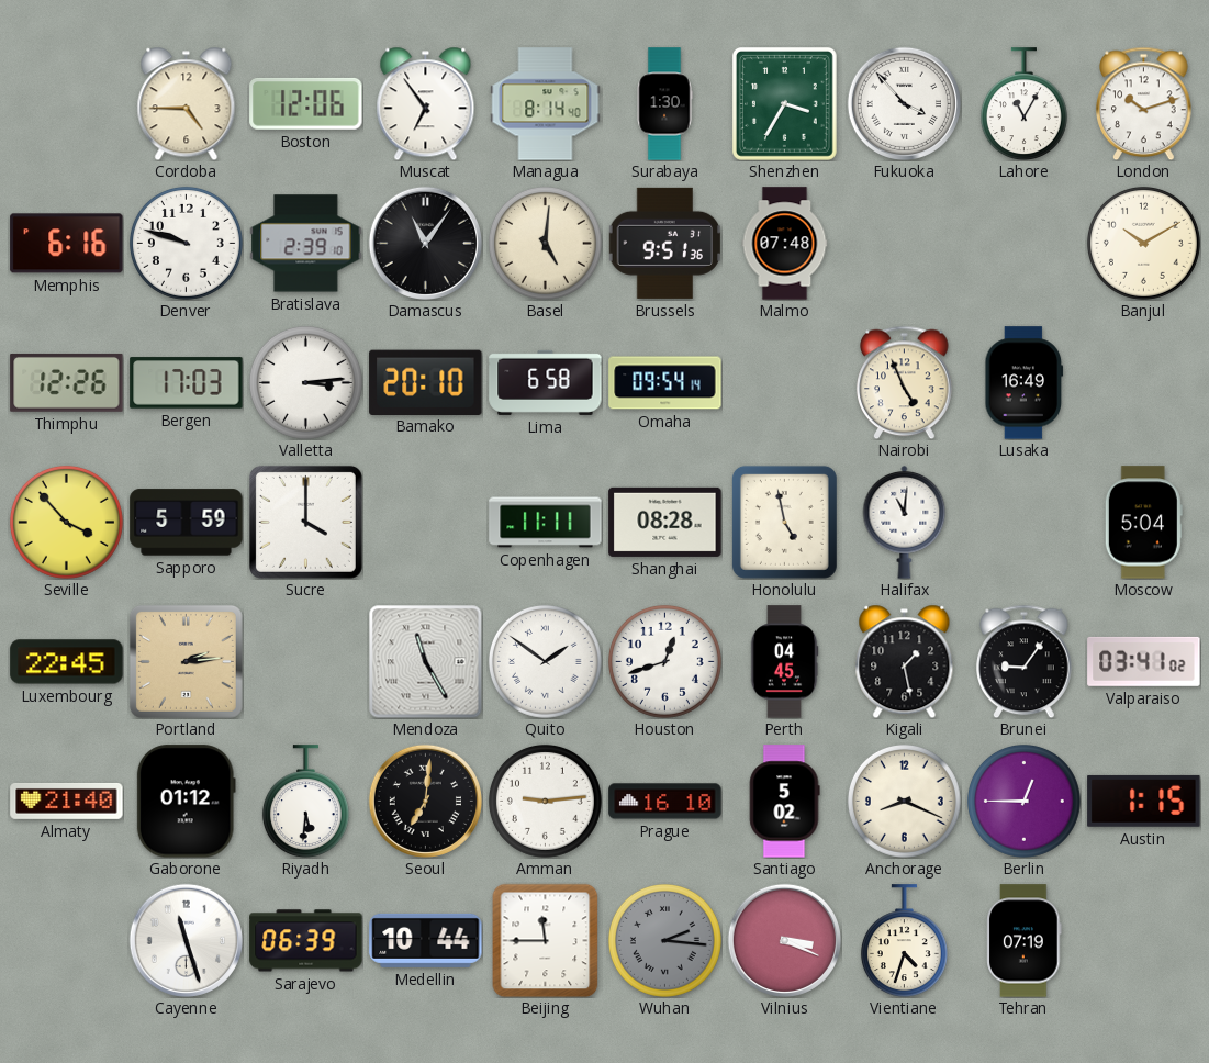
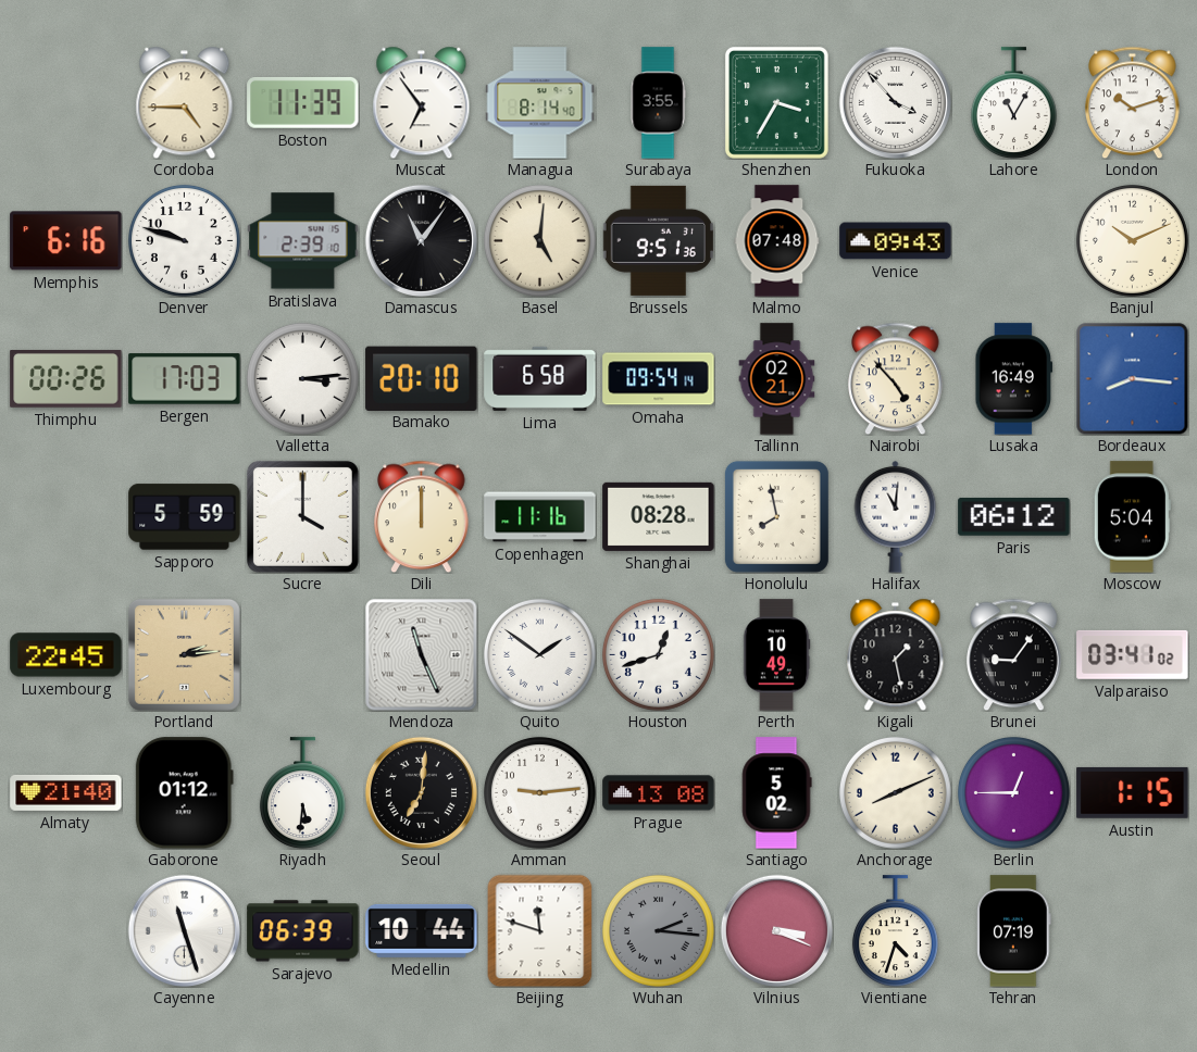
Boston: 12:06 -> 11:39
Surabaya: 1:30 -> 3:55
Venice: none -> 09:43
Banjul: 10:10 -> 10:11
Thimphu: 12:26 -> 00:26
Tallinn: none -> 02:21
Nairobi: 4:56 -> 4:53
Bordeaux: none -> 8:16
Seville: 3:53 -> none
Dili: none -> 12:00
Copenhagen: 11:11 -> 11:16
Honolulu: 4:58 -> 7:58
Paris: none -> 06:12
Mendoza: 11:25 -> 11:26
Perth: 04:45 -> 10:49
Prague: 16:10 -> 13:08
Anchorage: 8:19 -> 8:11
Beijing: 11:45 -> 11:48
